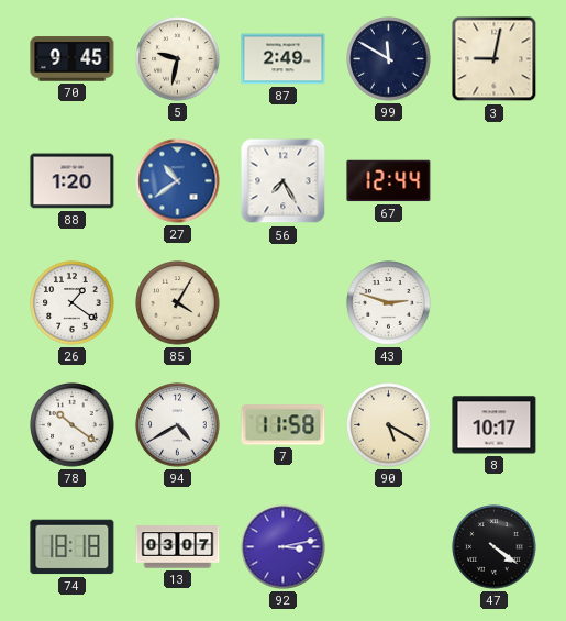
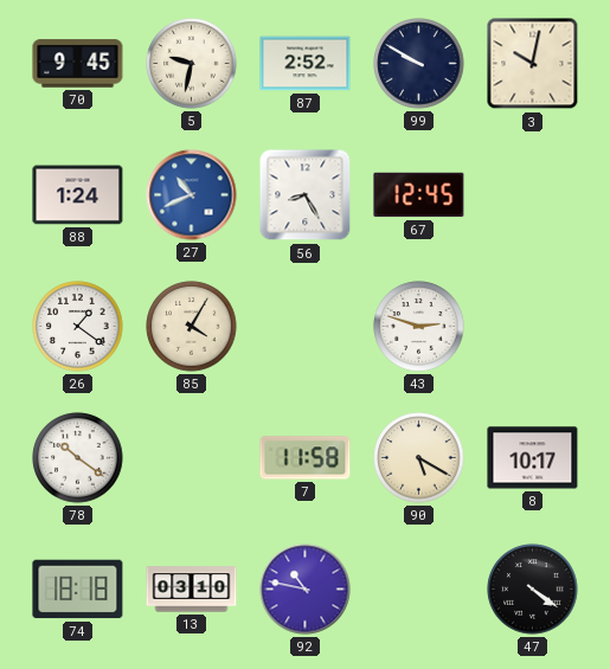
87: 2:49 -> 2:52
99: 11:50 -> 9:50
3: 9:02 -> 10:02
88: 1:20 -> 1:24
27: 10:39 -> 10:41
56: 7:25 -> 8:25
67: 12:44 -> 12:45
94: 4:40 -> none
13: 03:07 -> 03:10
92: 3:13 -> 10:47
